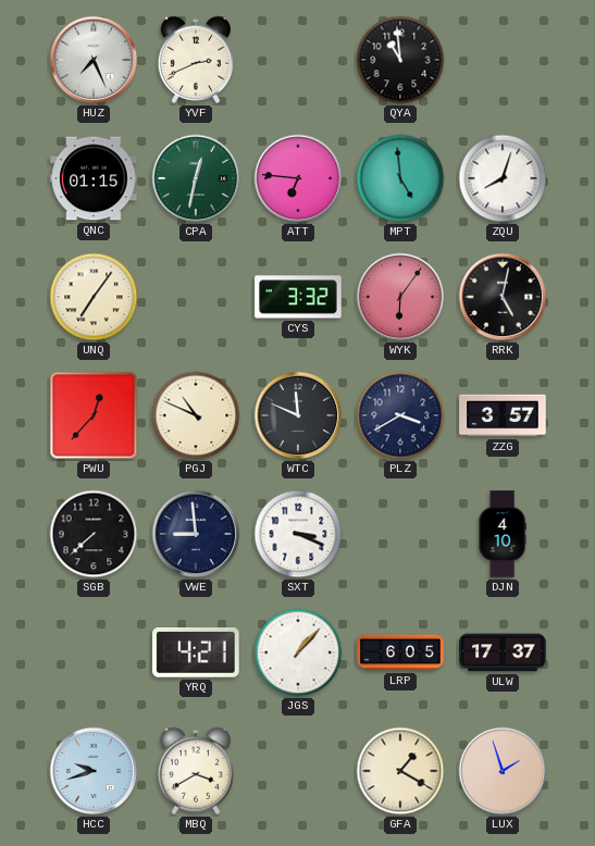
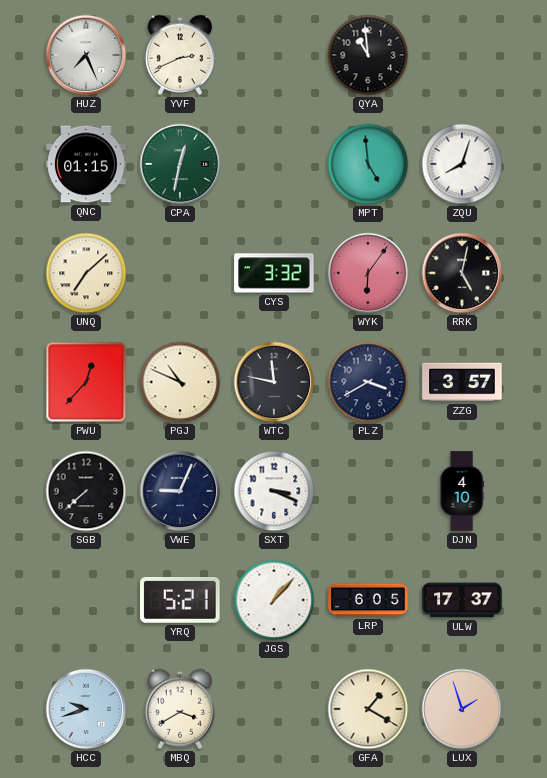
ATT: 6:46 -> none
UNQ: 7:06 -> 7:08
WTC: 11:49 -> 11:47
VWE: 8:59 -> 9:04
YRQ: 4:21 -> 5:21
